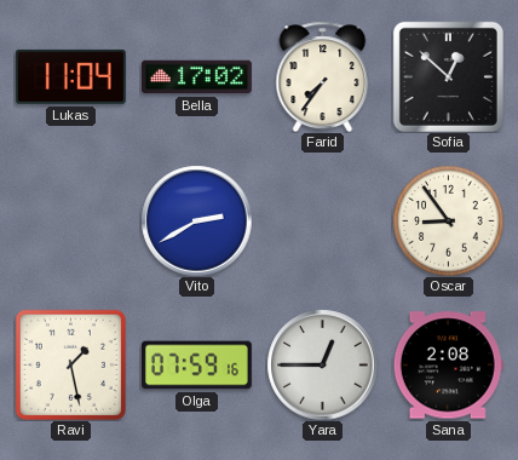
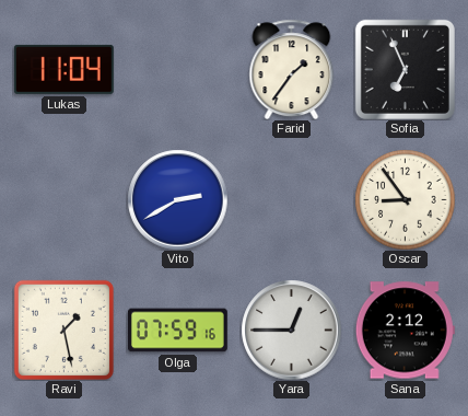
Bella: 17:02 -> none
Farid: 7:36 -> 1:36
Sofia: 12:52 -> 6:56
Sana: 2:08 -> 2:12
